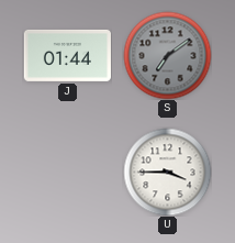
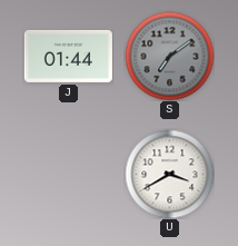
U: 3:45 -> 3:40
